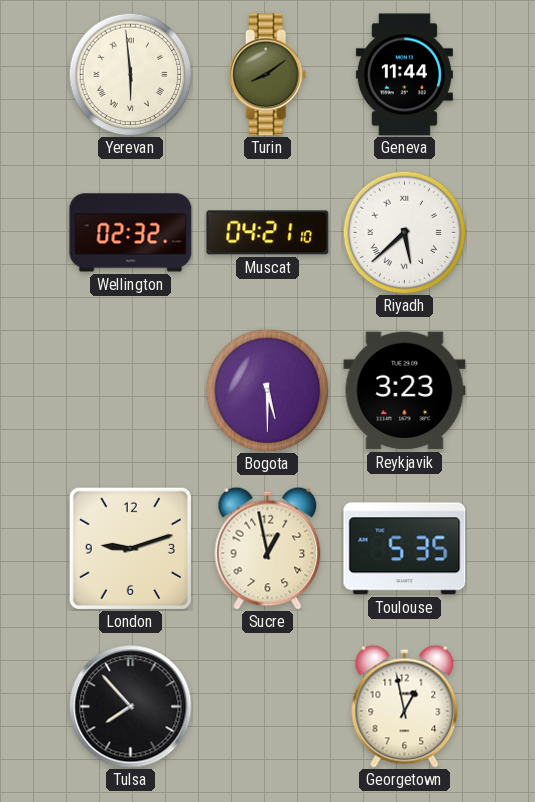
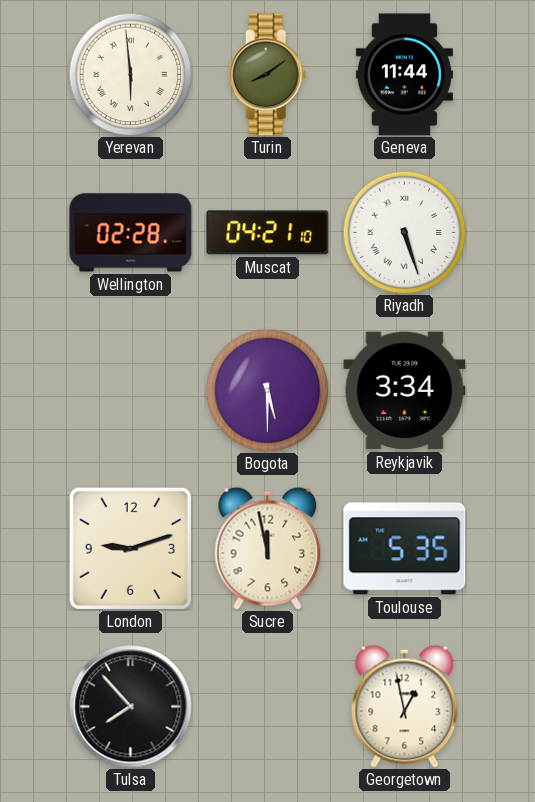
Wellington: 02:32 -> 02:28
Riyadh: 5:38 -> 5:27
Reykjavik: 3:23 -> 3:34
Sucre: 12:58 -> 11:58
